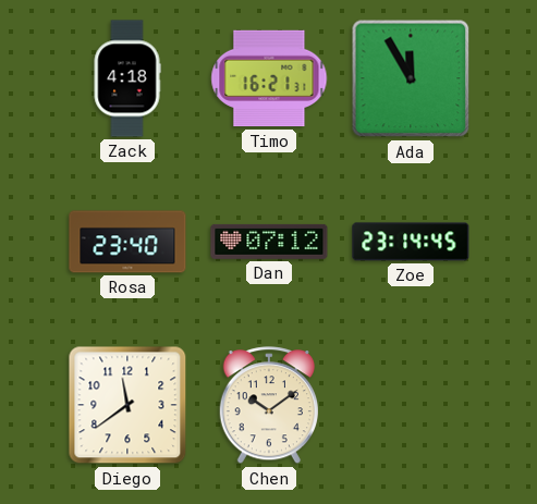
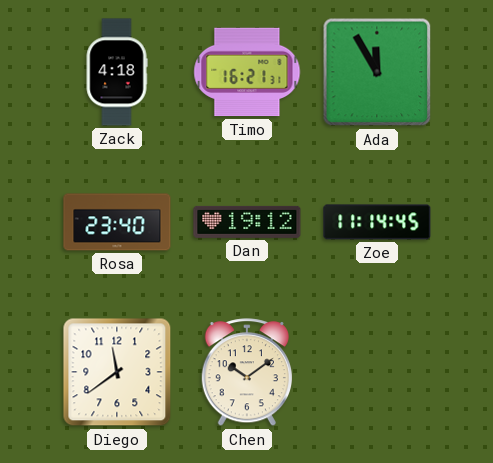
Dan: 07:12 -> 19:12
Zoe: 23:14 -> 11:14
